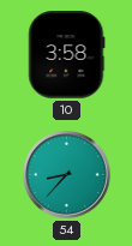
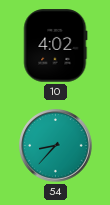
10: 3:58 -> 4:02
